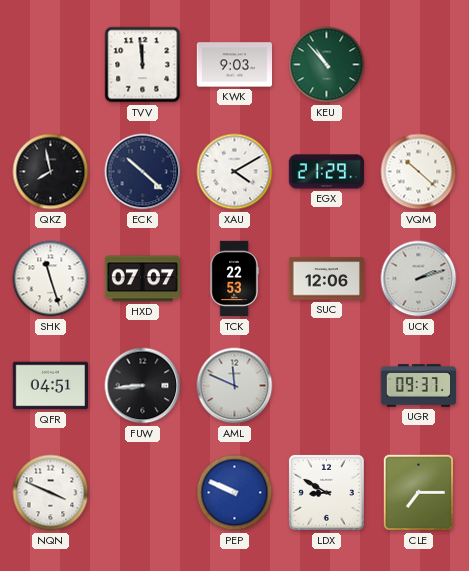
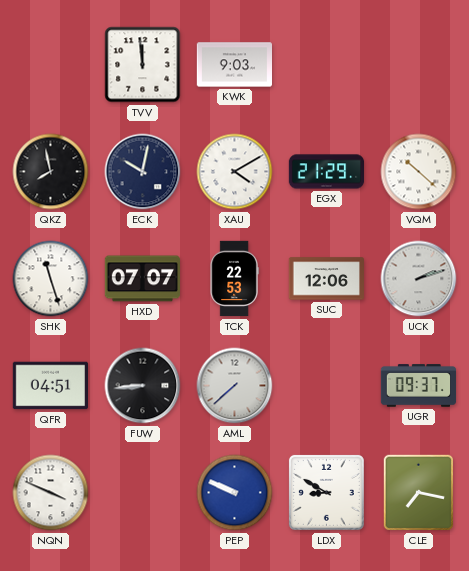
KEU: 10:53 -> none
ECK: 10:22 -> 10:02
AML: 11:49 -> 7:38
CLE: 7:15 -> 7:17
